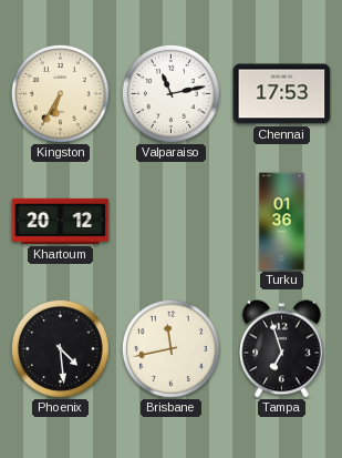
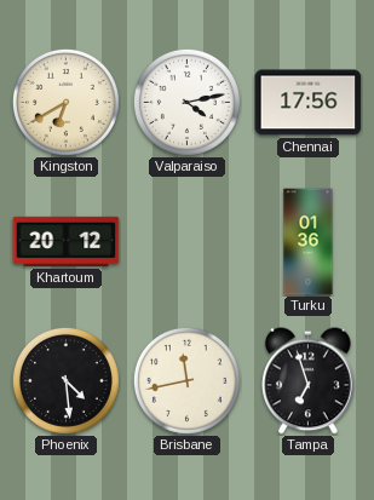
Kingston: 6:35 -> 6:40
Valparaiso: 11:13 -> 4:13
Chennai: 17:53 -> 17:56
